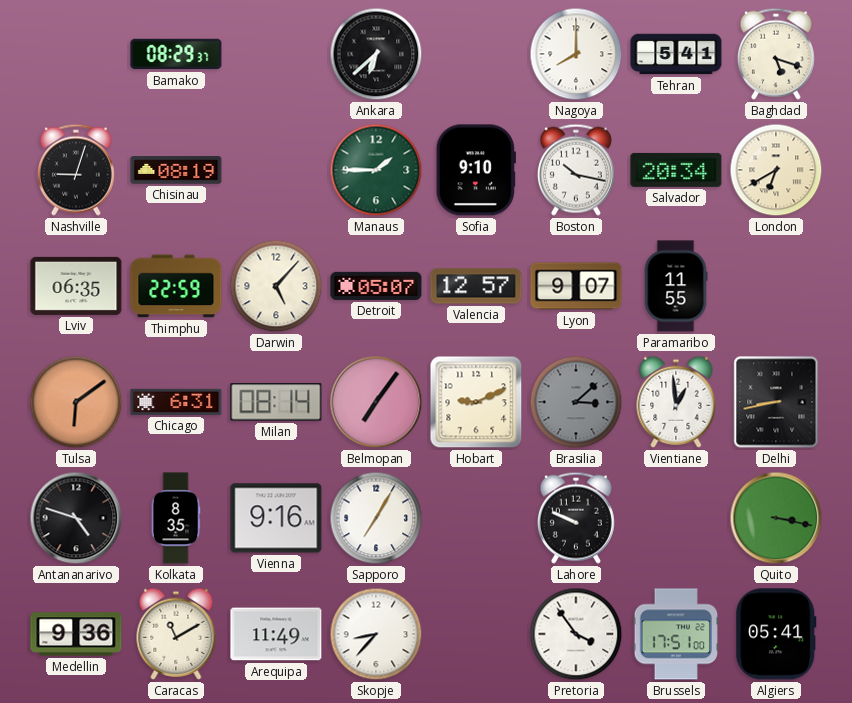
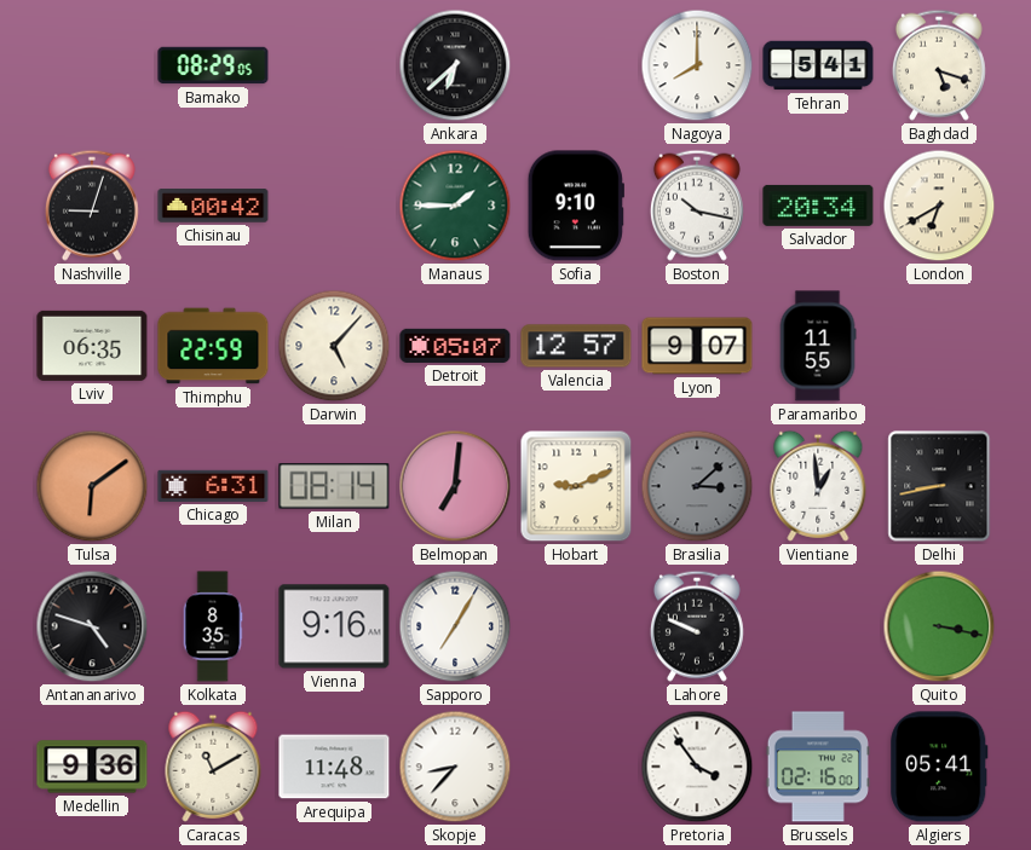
Bamako: 08:29:37 -> 08:29:05
Chisinau: 08:19 -> 00:42
Belmopan: 7:06 -> 7:01
Arequipa: 11:49 -> 11:48
Brussels: 17:51 -> 02:16
